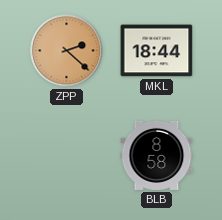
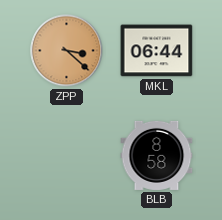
ZPP: 2:22 -> 3:22
MKL: 18:44 -> 06:44
